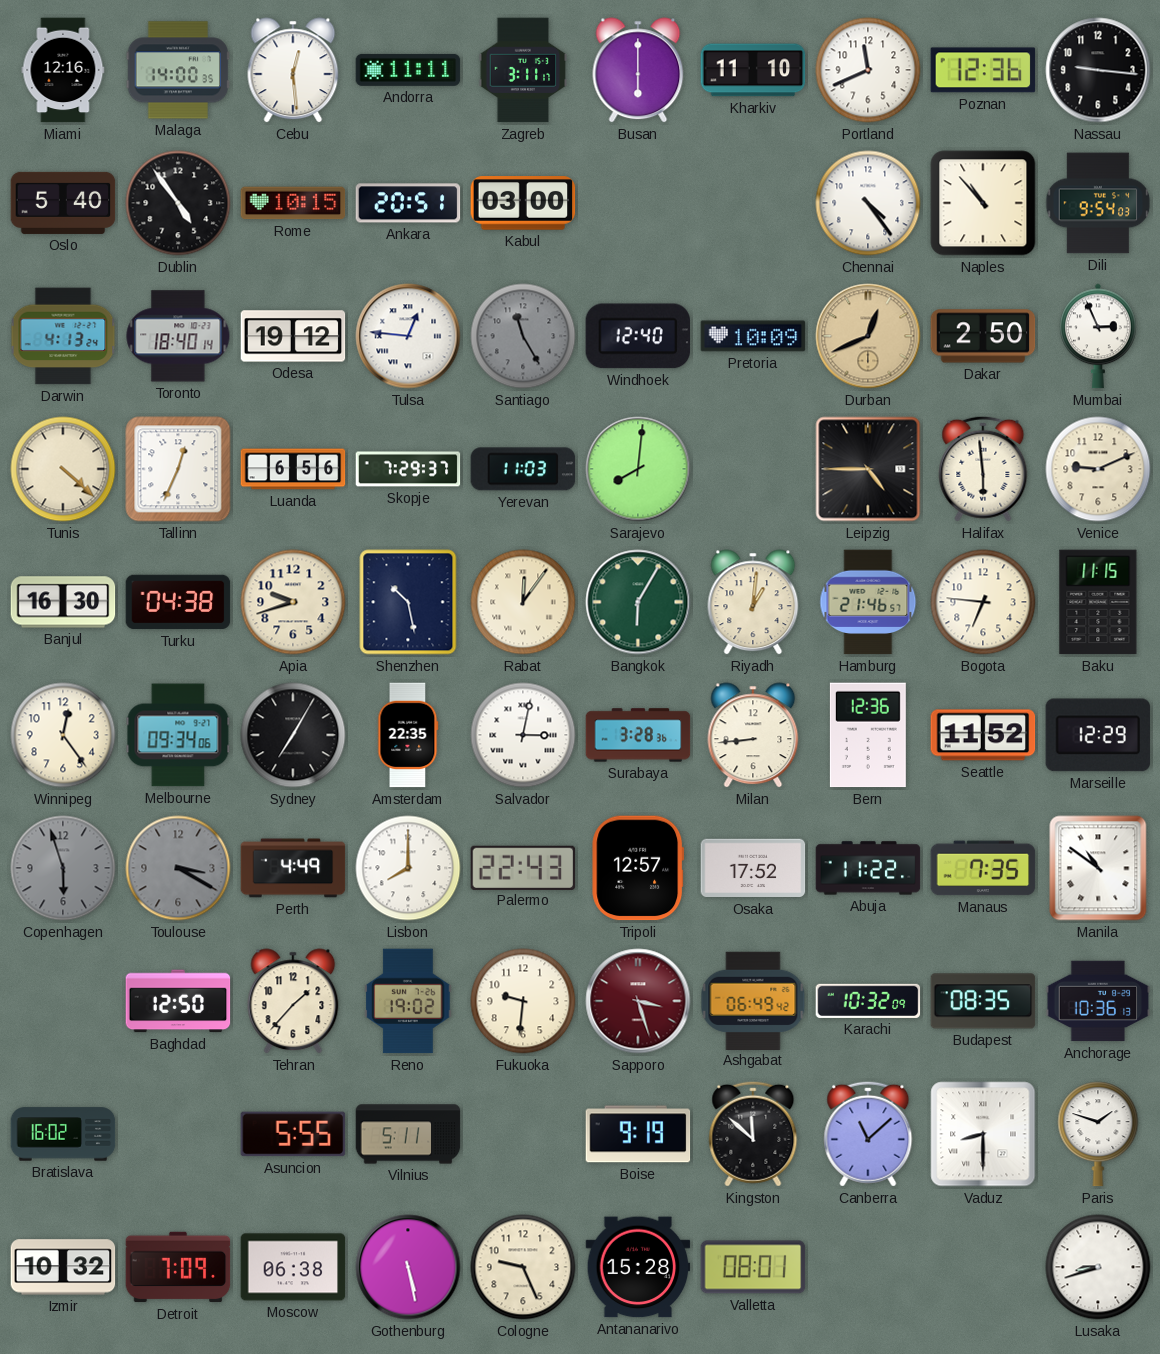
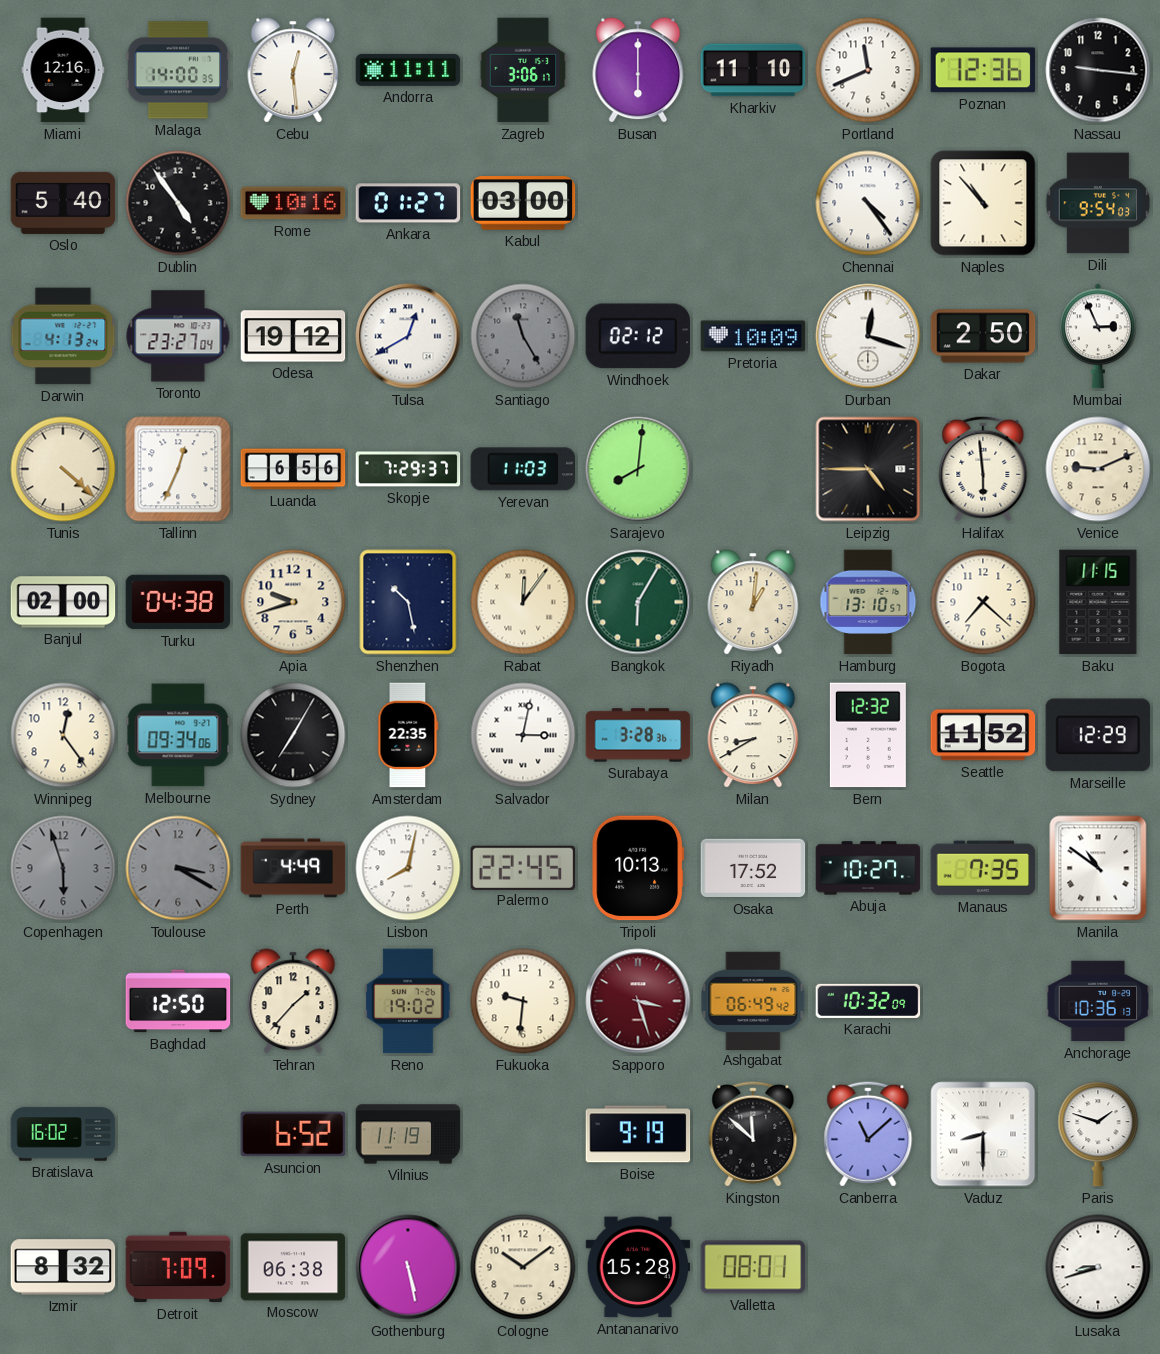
Zagreb: 3:11 -> 3:06
Rome: 10:15 -> 10:16
Ankara: 20:51 -> 01:27
Toronto: 18:40 -> 23:27
Tulsa: 12:46 -> 12:40
Windhoek: 12:40 -> 02:12
Durban: 12:41 -> 12:18
Durban dial: champagne -> white
Banjul: 16:30 -> 02:00
Hamburg: 21:46 -> 13:10
Bogota: 6:46 -> 7:22
Milan: 8:44 -> 8:40
Bern: 12:36 -> 12:32
Lisbon: 8:00 -> 8:02
Palermo: 22:43 -> 22:45
Tripoli: 12:57 -> 10:13
Abuja: 11:22 -> 10:27
Budapest: 08:35 -> none
Asuncion: 5:55 -> 6:52
Vilnius: 5:11 -> 11:19
Izmir: 10:32 -> 8:32
Cologne: 9:26 -> 10:09
